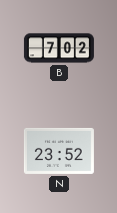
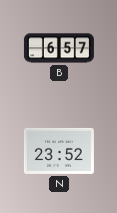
B: 7:02 -> 6:57
